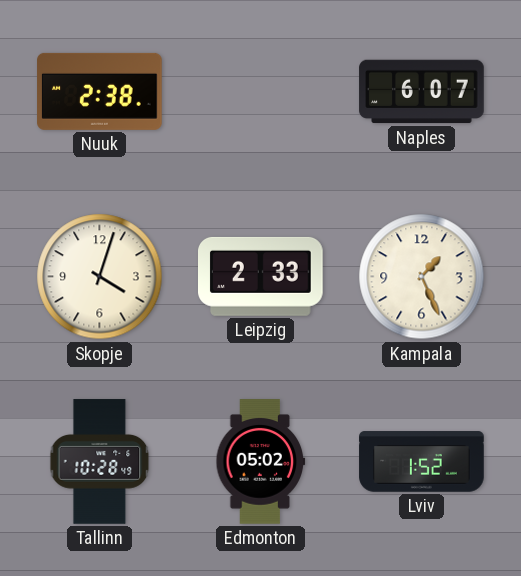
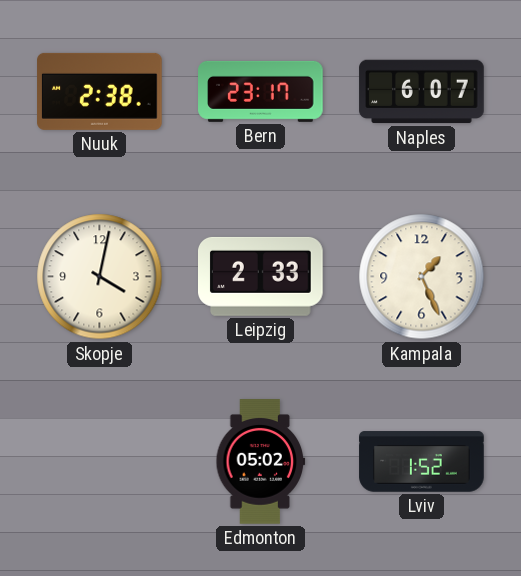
Bern: none -> 23:17
Skopje: 4:03 -> 4:02
Tallinn: 10:28 -> none
